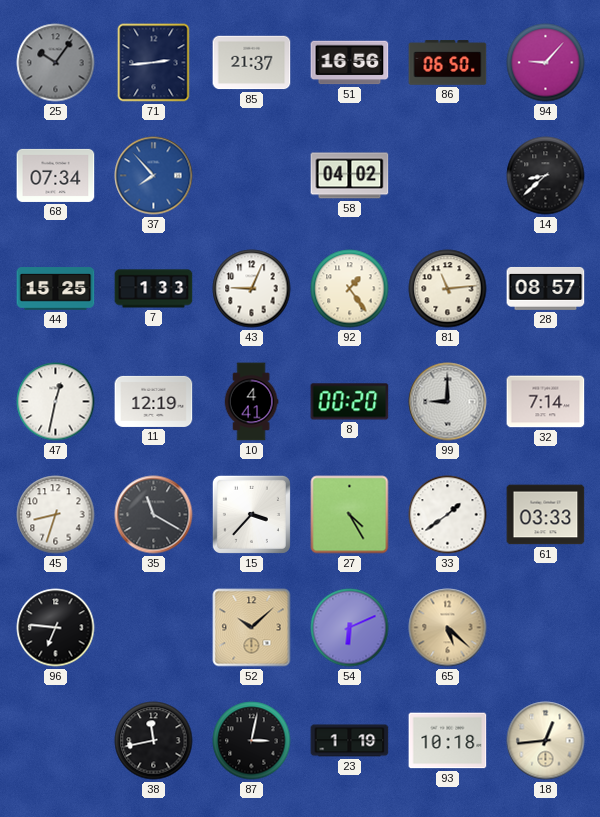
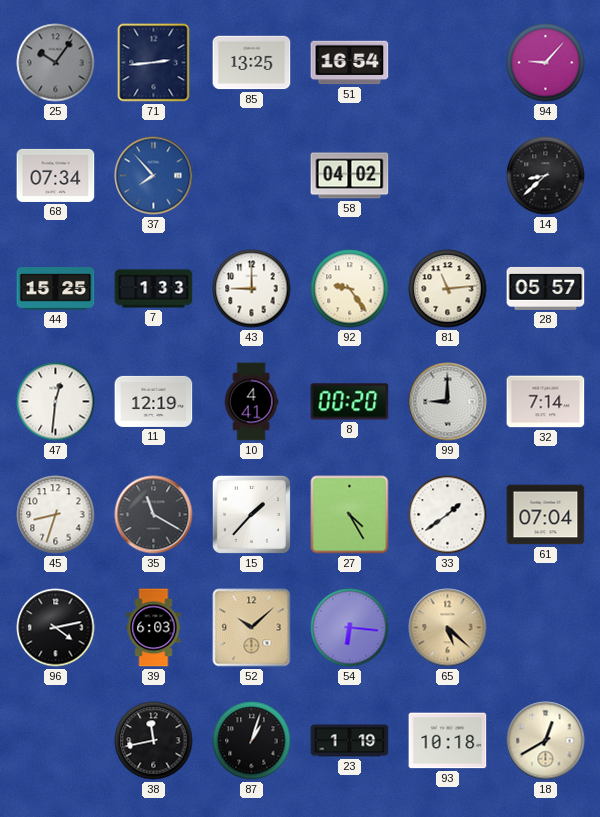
85: 21:37 -> 13:25
51: 16:56 -> 16:54
86: 06:50 -> none
43: 9:04 -> 9:00
92: 1:24 -> 9:24
28: 08:57 -> 05:57
47: 12:32 -> 12:31
15: 3:37 -> 1:37
61: 03:33 -> 07:04
96: 6:46 -> 4:13
39: none -> 6:03
54: 6:11 -> 6:16
87: 3:02 -> 1:03
18: 12:44 -> 12:40
